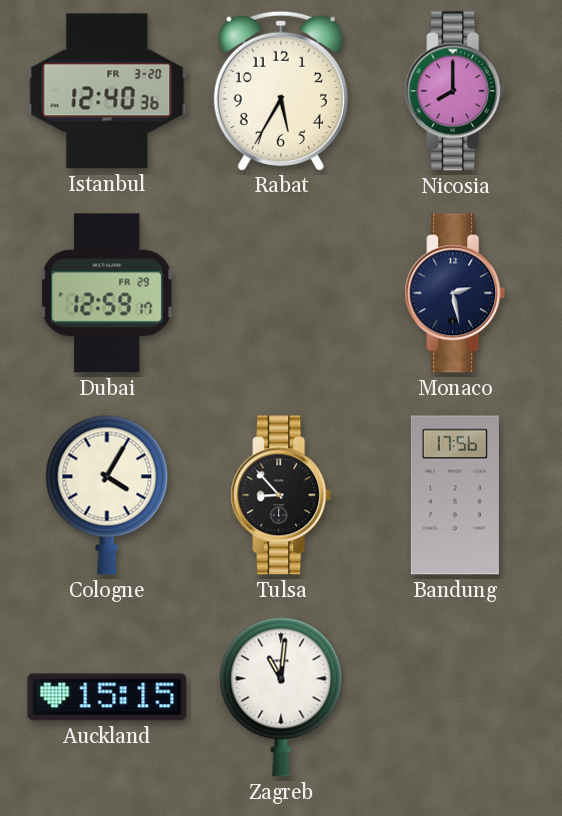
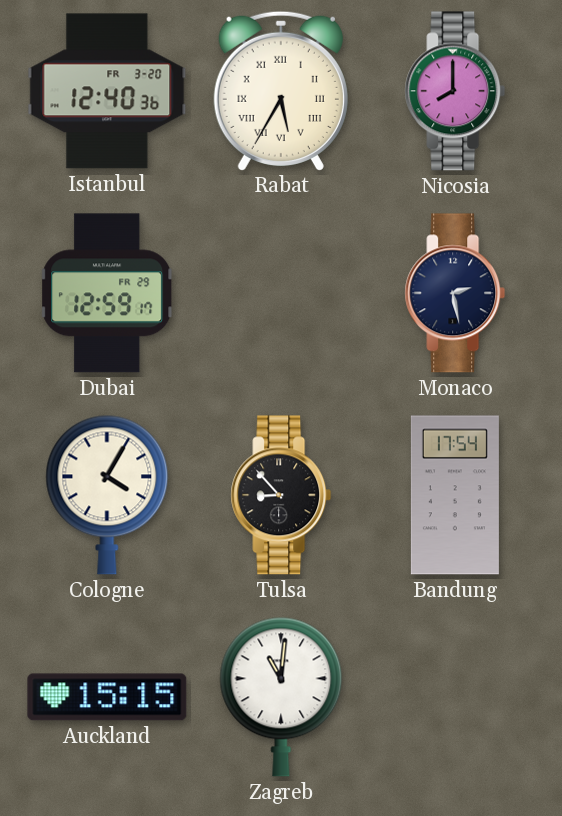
Rabat numerals: Arabic -> Roman
Bandung: 17:56 -> 17:54
